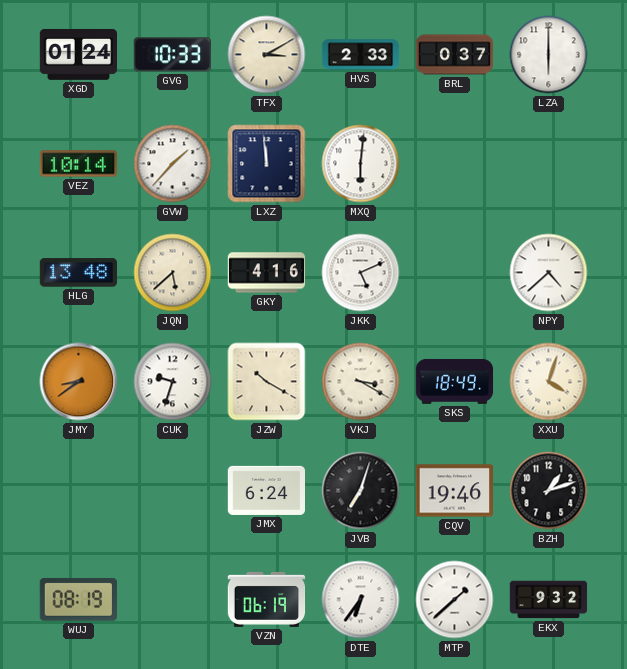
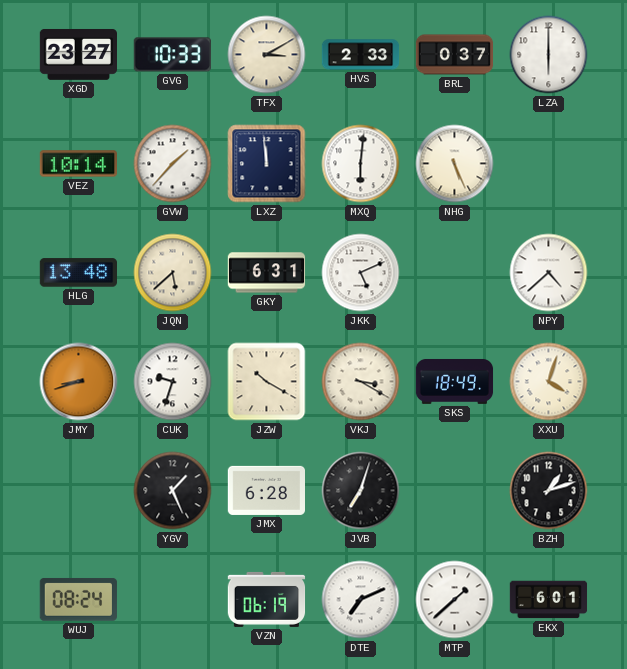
XGD: 01:24 -> 23:27
NHG: none -> 5:26
GKY: 4:16 -> 6:31
JMY: 8:39 -> 8:42
YGV: none -> 1:26
JMX: 6:24 -> 6:28
CQV: 19:46 -> none
WUJ: 08:19 -> 08:24
DTE: 6:36 -> 7:11
EKX: 9:32 -> 6:01
